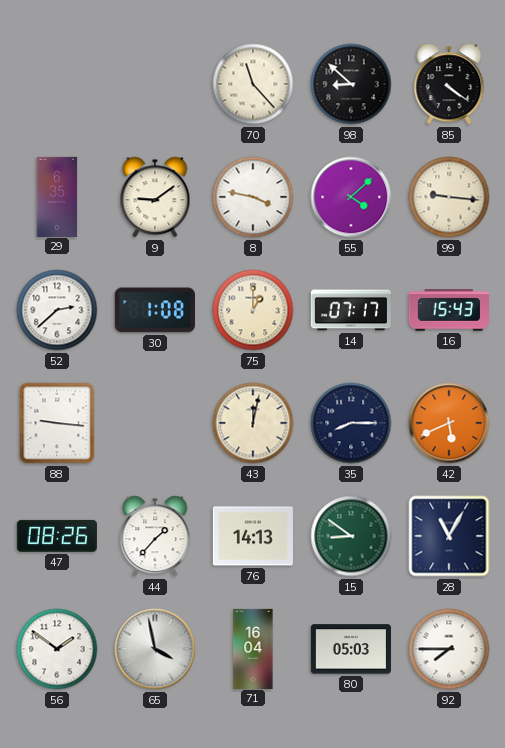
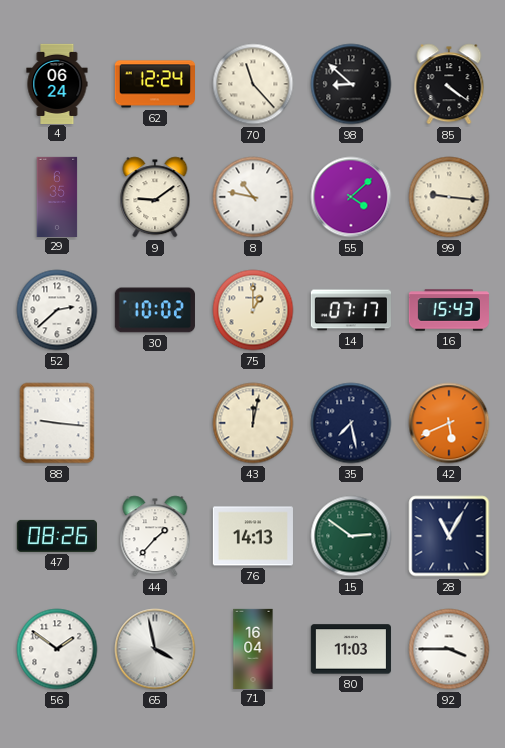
4: none -> 06:24
62: none -> 12:24
8: 3:47 -> 10:47
30: 1:08 -> 10:02
35: 8:15 -> 7:28
15: 8:51 -> 2:51
80: 05:03 -> 11:03
92: 7:45 -> 3:45
